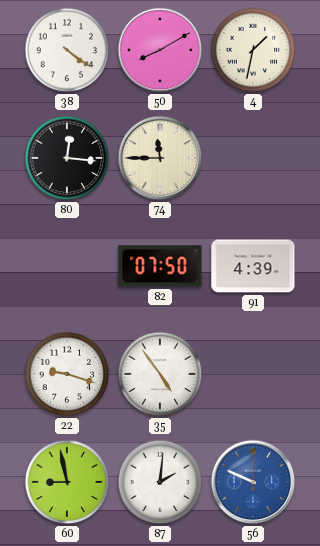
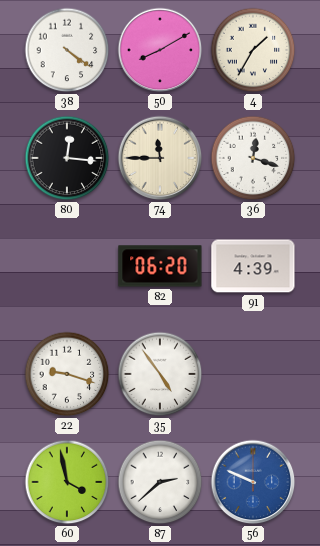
4: 1:32 -> 1:35
36: none -> 12:18
82: 07:50 -> 06:20
60: 8:58 -> 3:58
87: 2:01 -> 2:38
